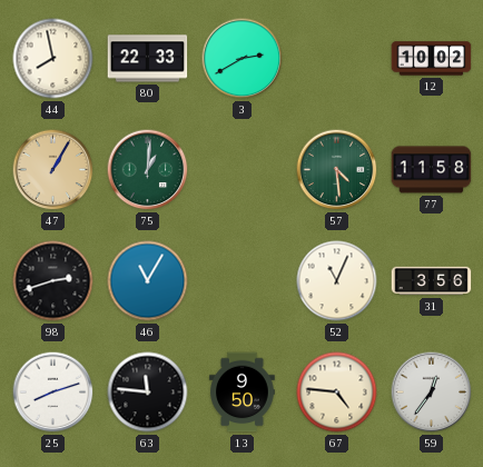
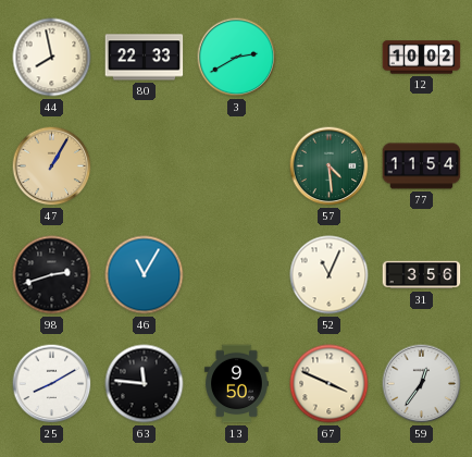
75: 1:01 -> none
77: 11:58 -> 11:54
25: 8:12 -> 8:10
67: 4:46 -> 3:49
